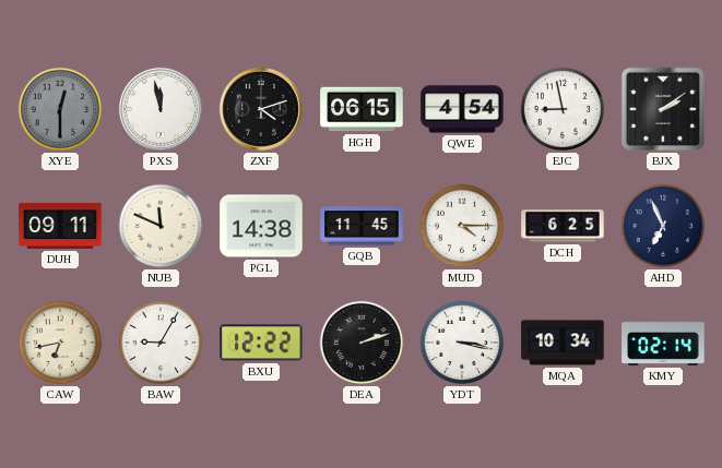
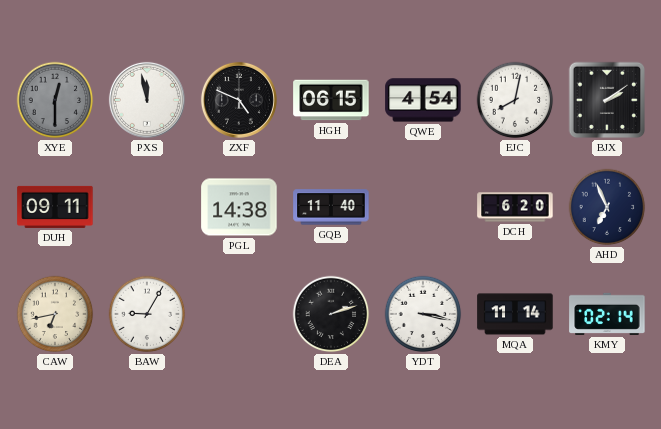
ZXF: 4:12 -> 4:49
EJC: 8:58 -> 8:02
NUB: 11:49 -> none
GQB: 11:45 -> 11:40
MUD: 4:15 -> none
DCH: 6:25 -> 6:20
BXU: 12:22 -> none
MQA: 10:34 -> 11:14
